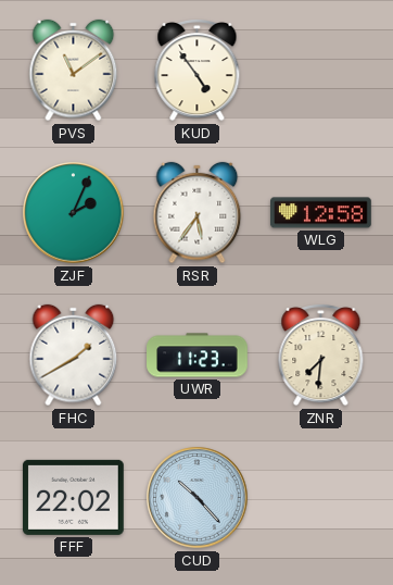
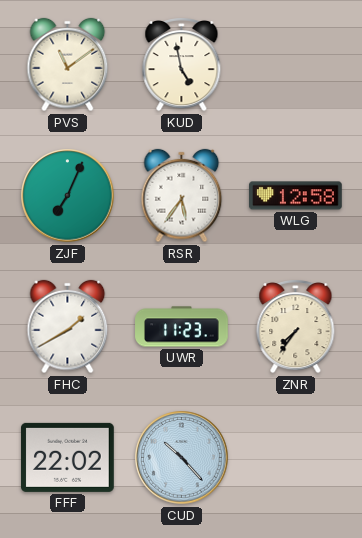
KUD: 4:54 -> 4:58
ZJF: 2:04 -> 7:04
ZNR: 7:31 -> 7:36
